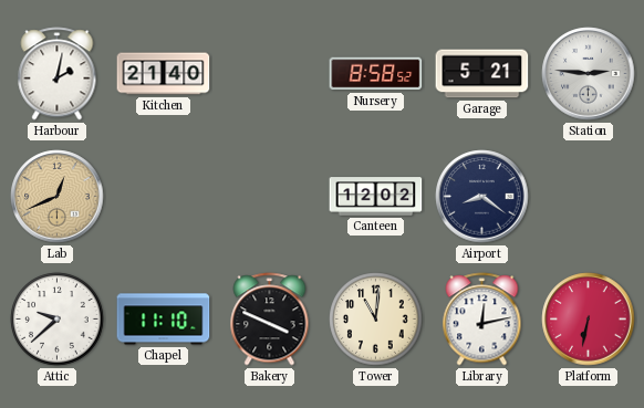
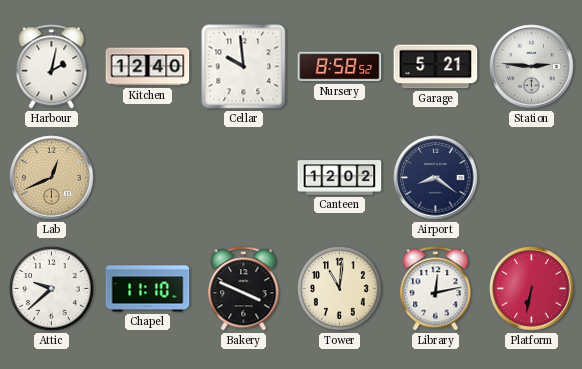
Kitchen: 21:40 -> 12:40
Cellar: none -> 9:59
